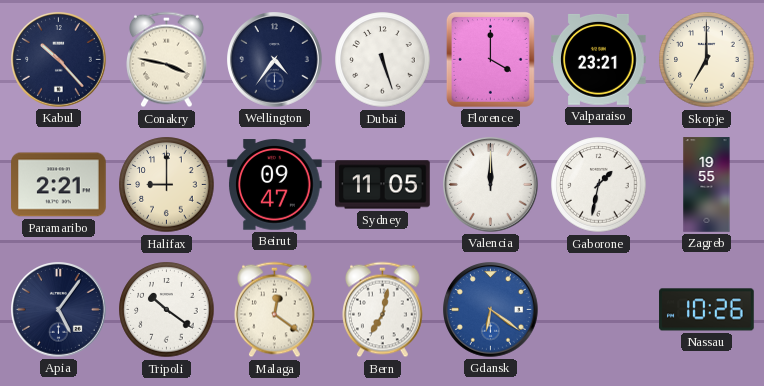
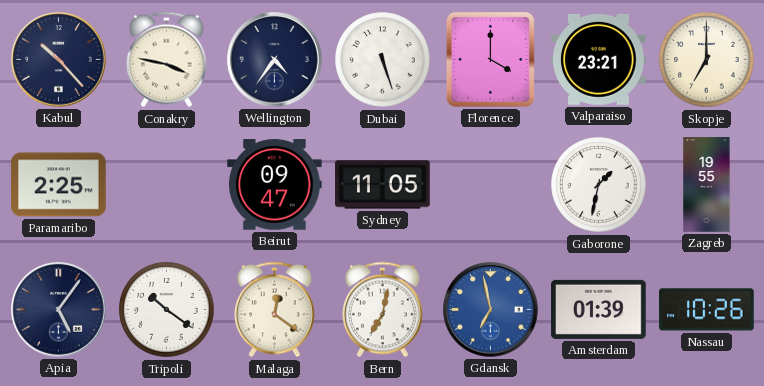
Paramaribo: 2:21 -> 2:25
Halifax: 9:00 -> none
Valencia: 12:00 -> none
Gdansk: 6:21 -> 6:58
Amsterdam: none -> 01:39
